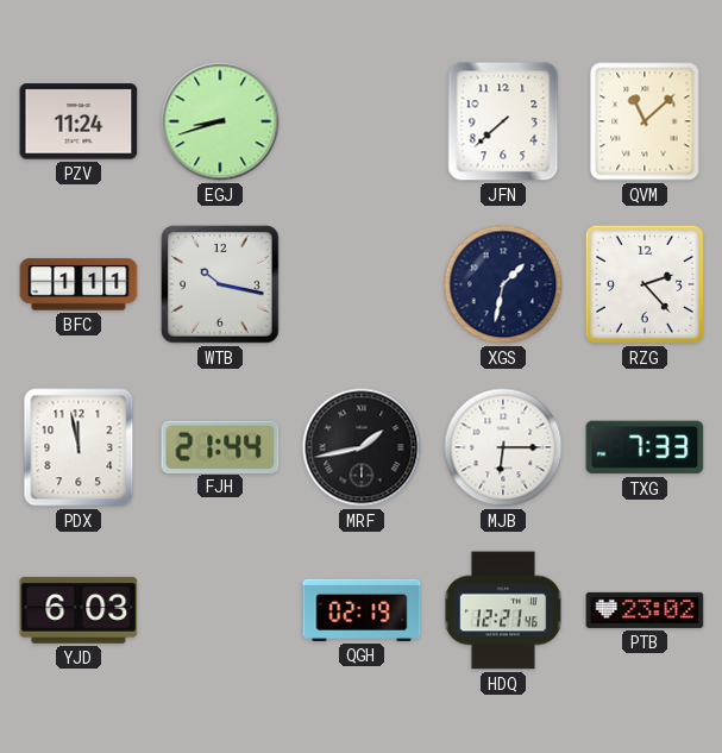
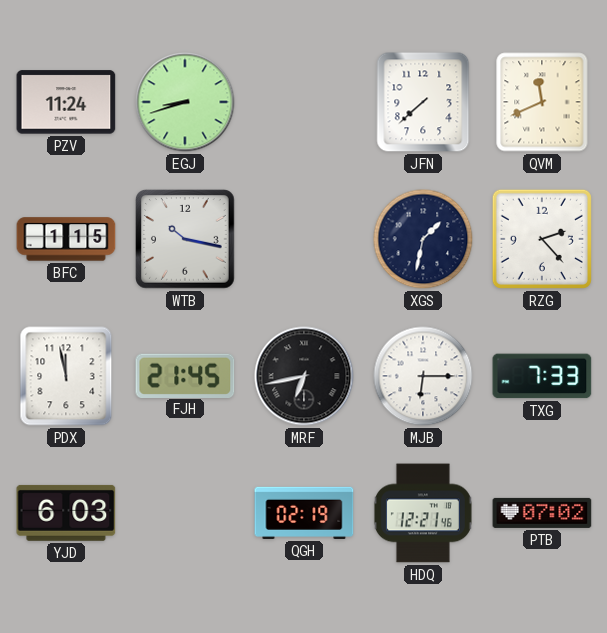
QVM: 11:08 -> 11:41
BFC: 1:11 -> 1:15
FJH: 21:44 -> 21:45
MRF: 1:43 -> 6:43
PTB: 23:02 -> 07:02
